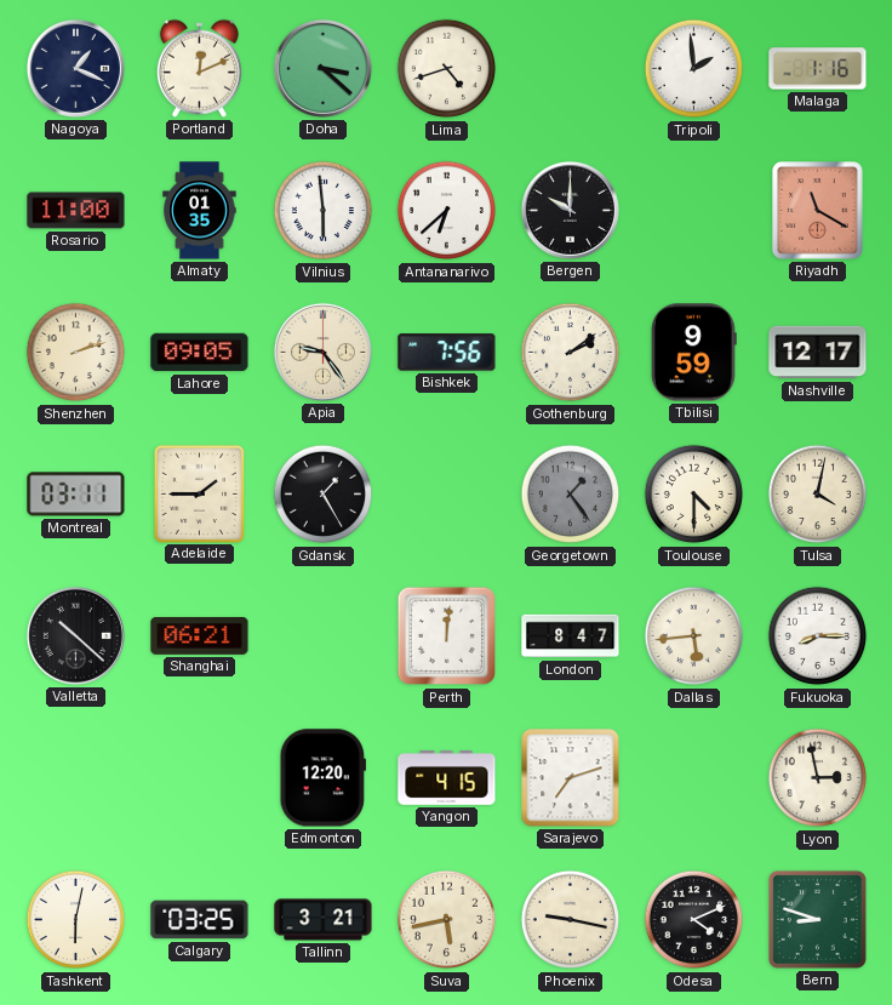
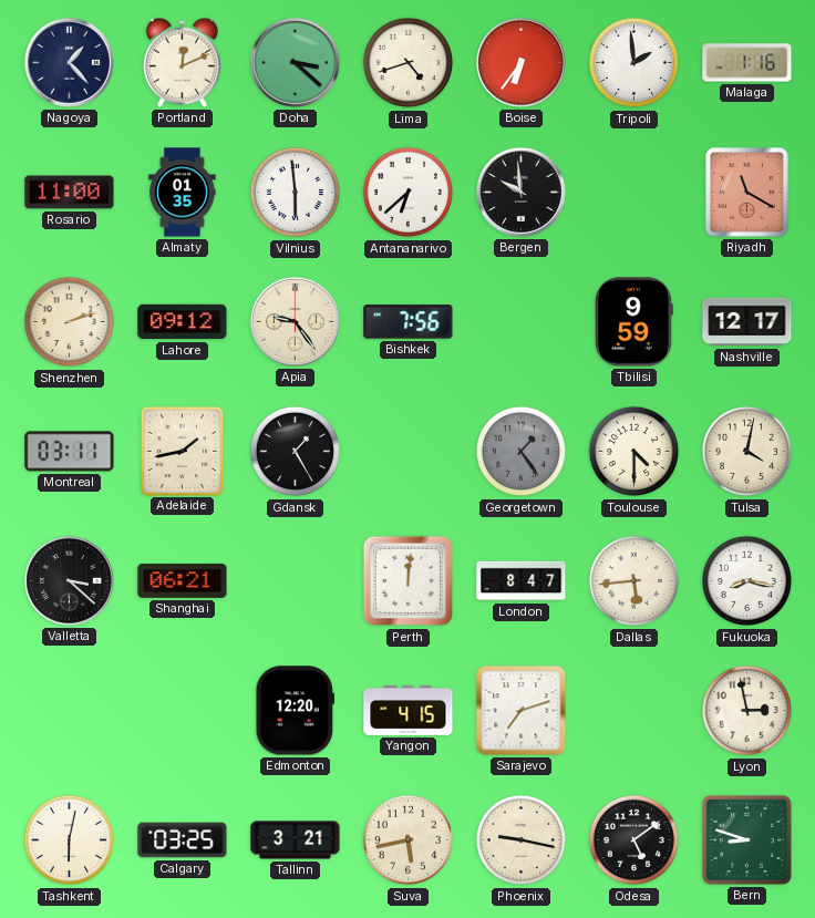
Nagoya: 1:19 -> 1:23
Boise: none -> 6:36
Bergen: 10:00 -> 9:59
Lahore: 09:05 -> 09:12
Gothenburg: 2:09 -> none
Adelaide: 1:45 -> 1:43
Valletta: 10:22 -> 3:22
Fukuoka: 8:15 -> 8:17
Odesa: 4:11 -> 5:09
